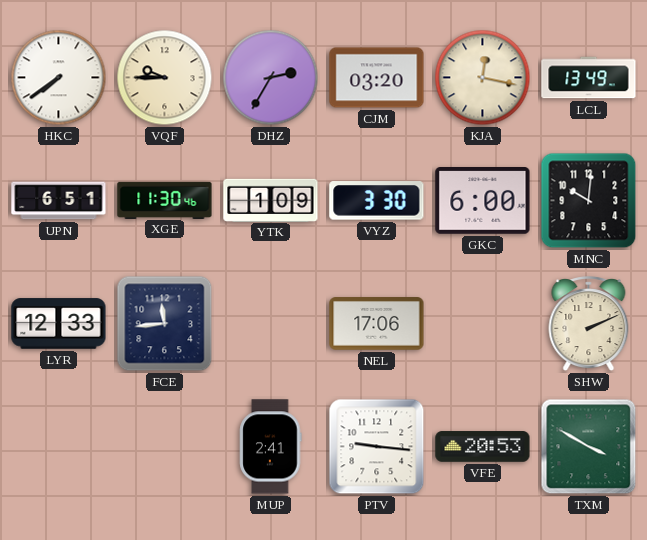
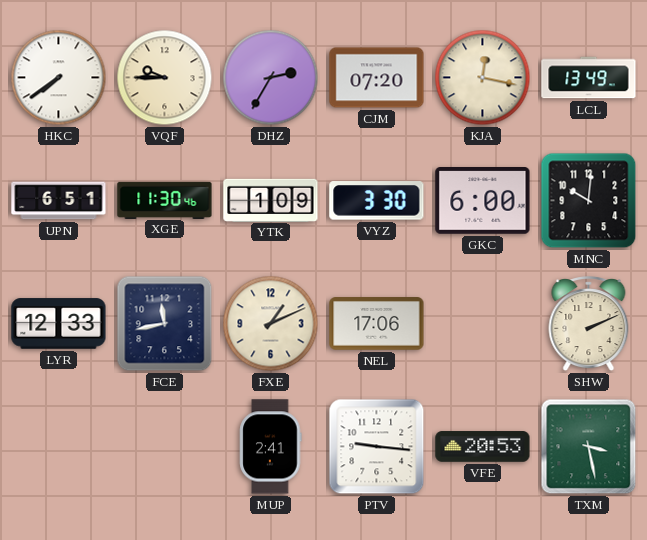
CJM: 03:20 -> 07:20
FCE: 11:44 -> 11:43
FXE: none -> 1:11
TXM: 3:50 -> 3:28
